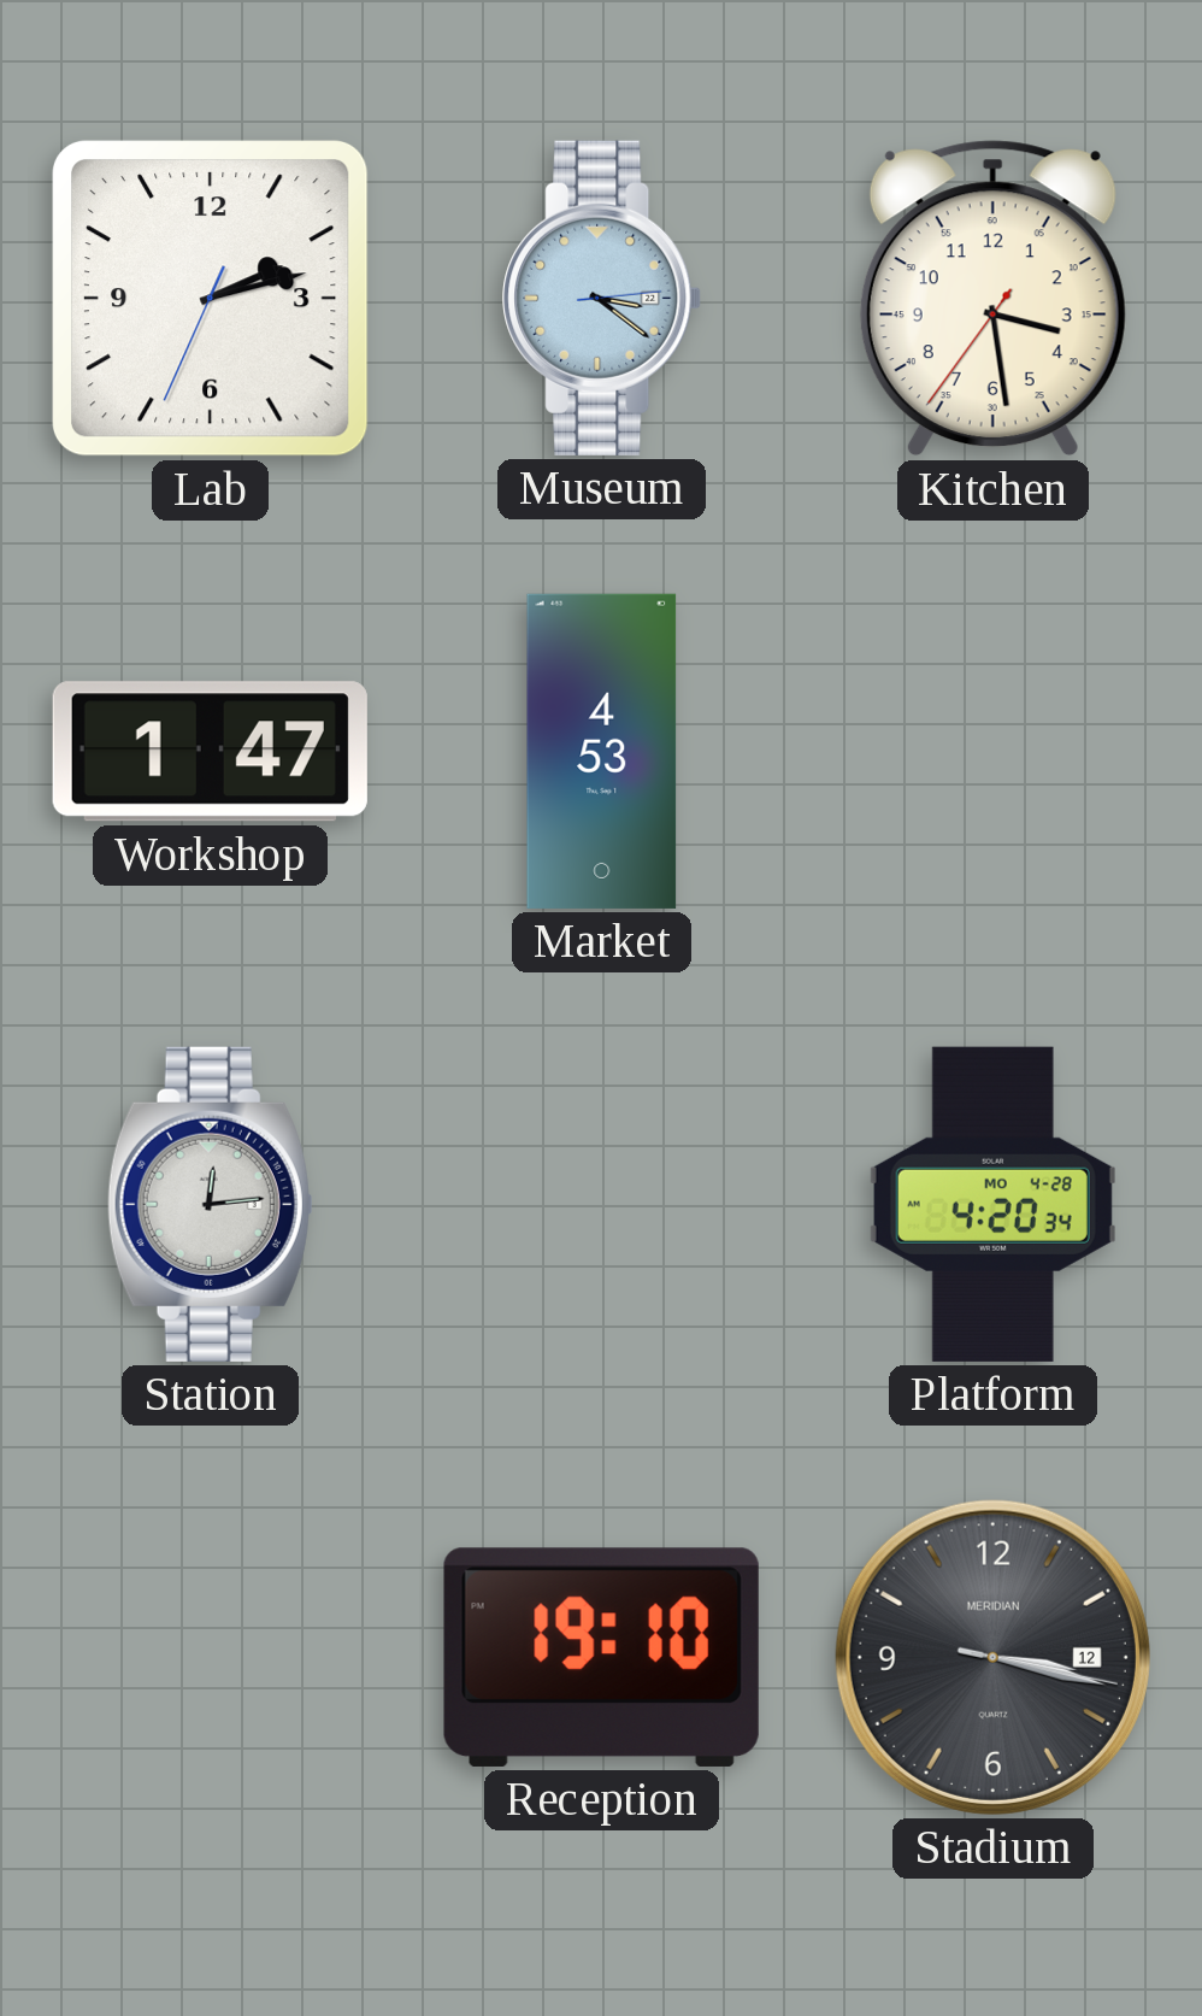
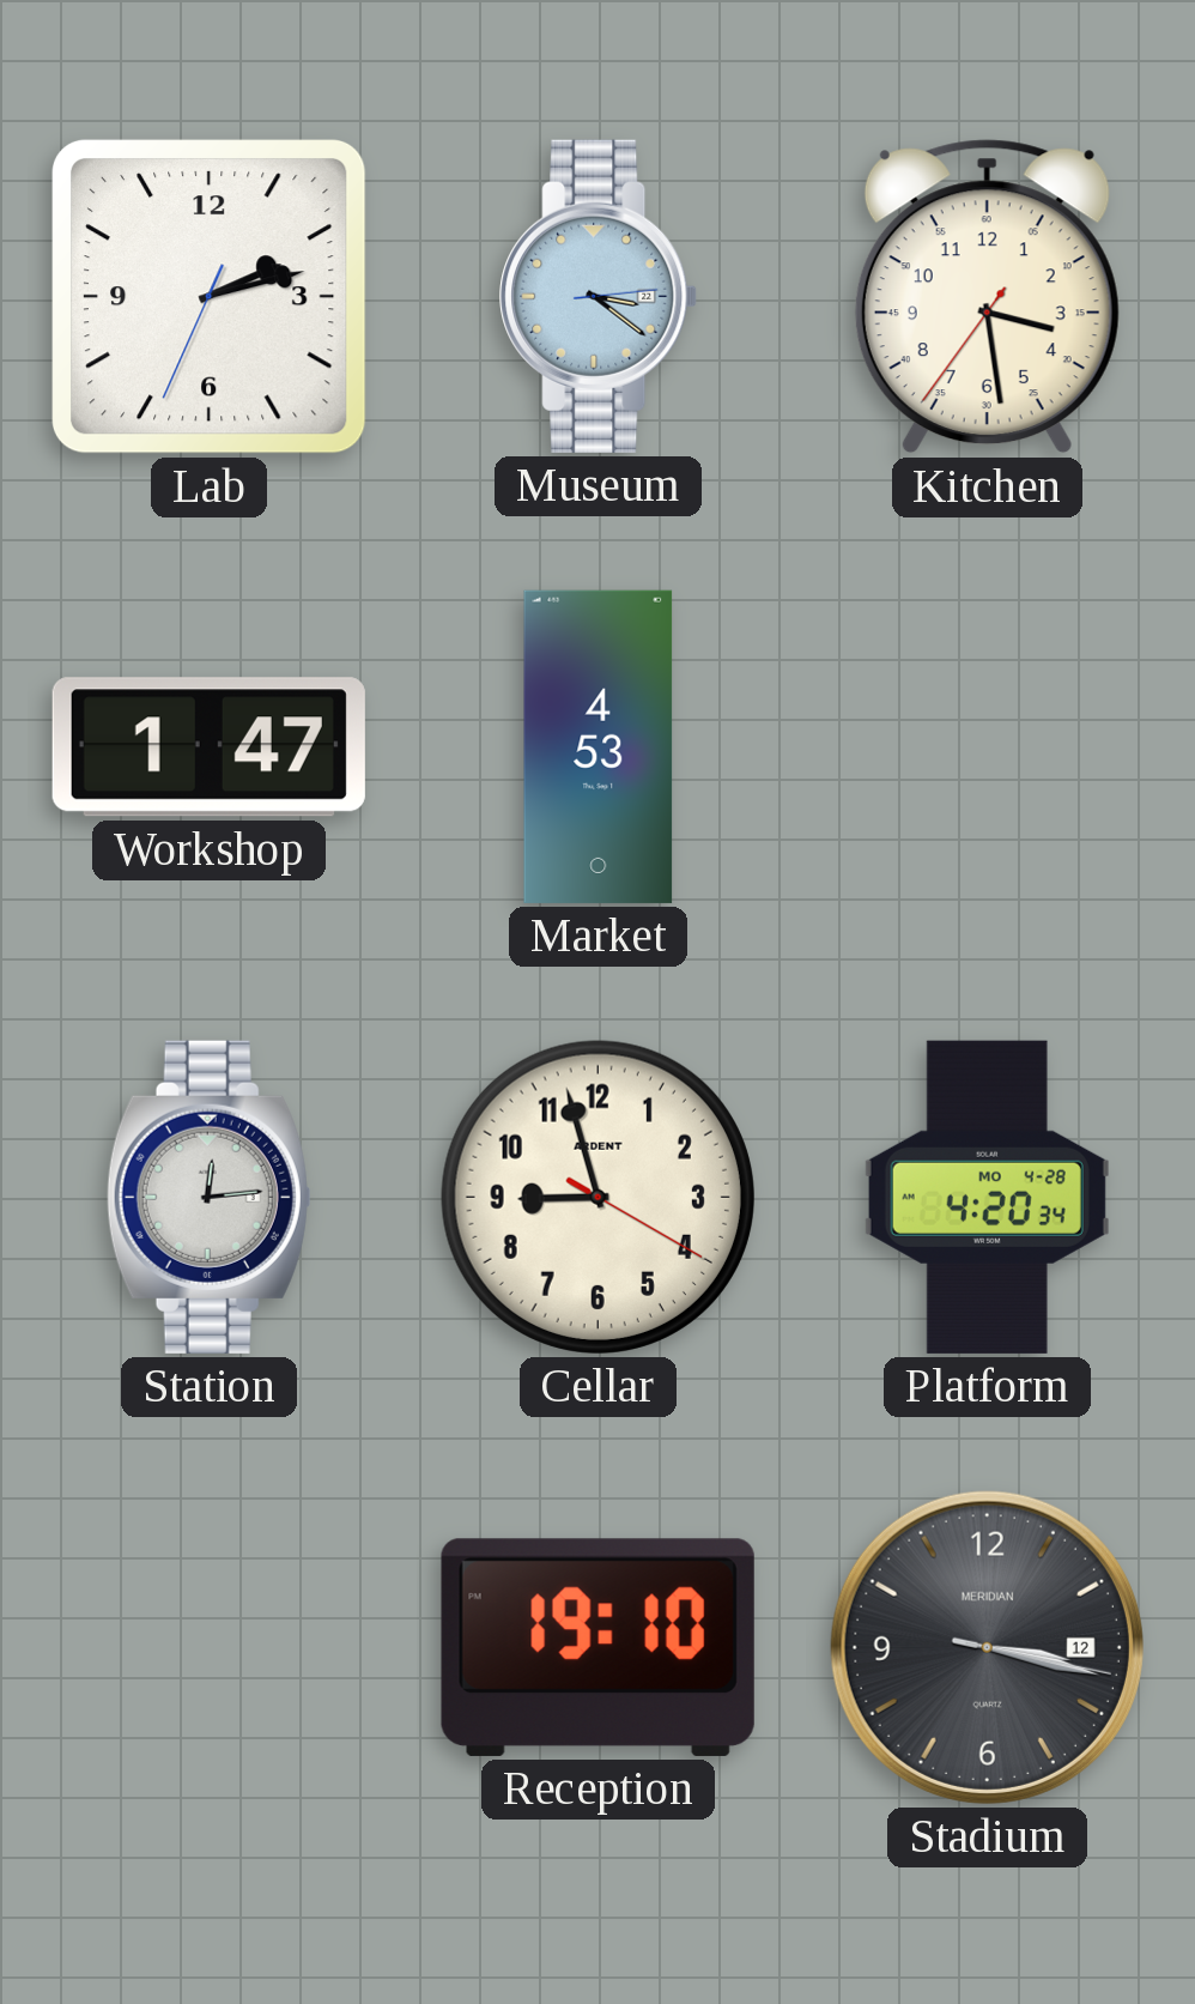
Cellar: none -> 8:57
